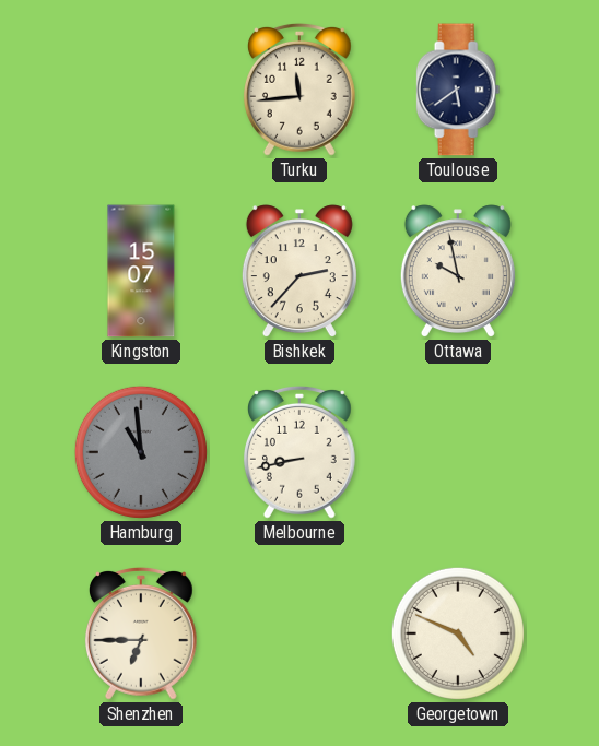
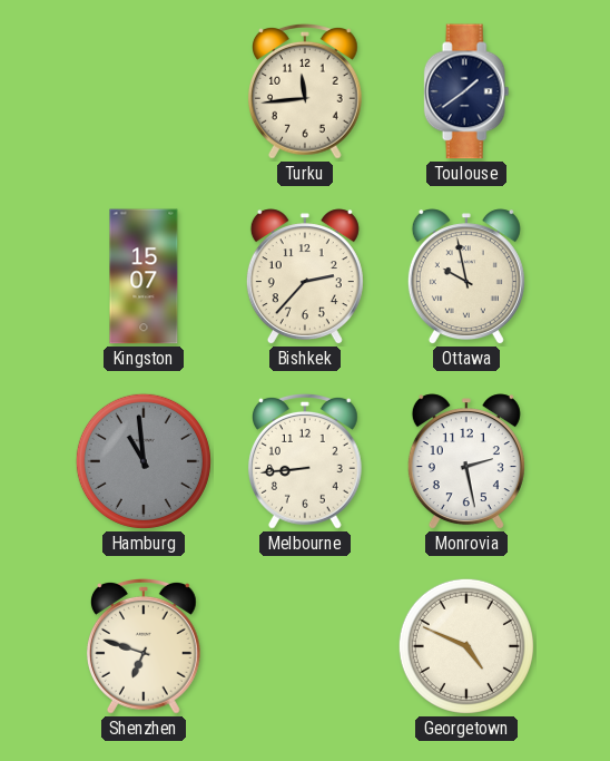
Toulouse: 5:39 -> 1:39
Melbourne: 8:43 -> 8:44
Monrovia: none -> 2:28
Shenzhen: 6:45 -> 6:48
